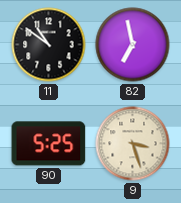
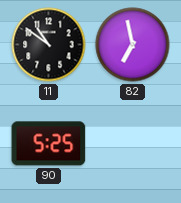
9: 3:27 -> none
